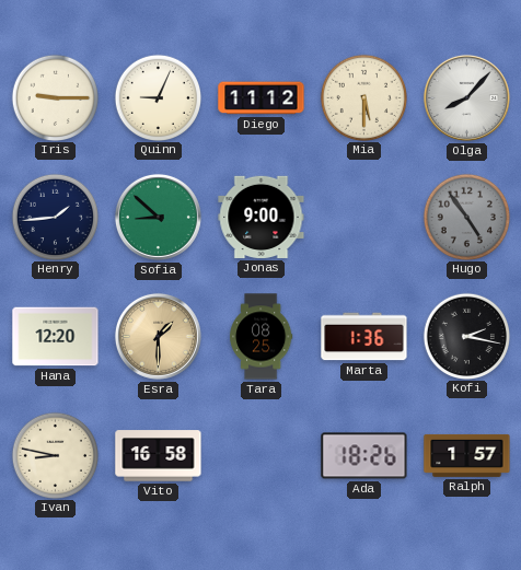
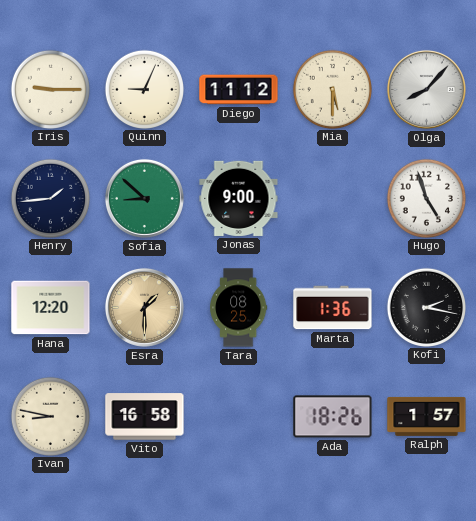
Hugo: 4:54 -> 4:57
Hugo dial: grey -> white
